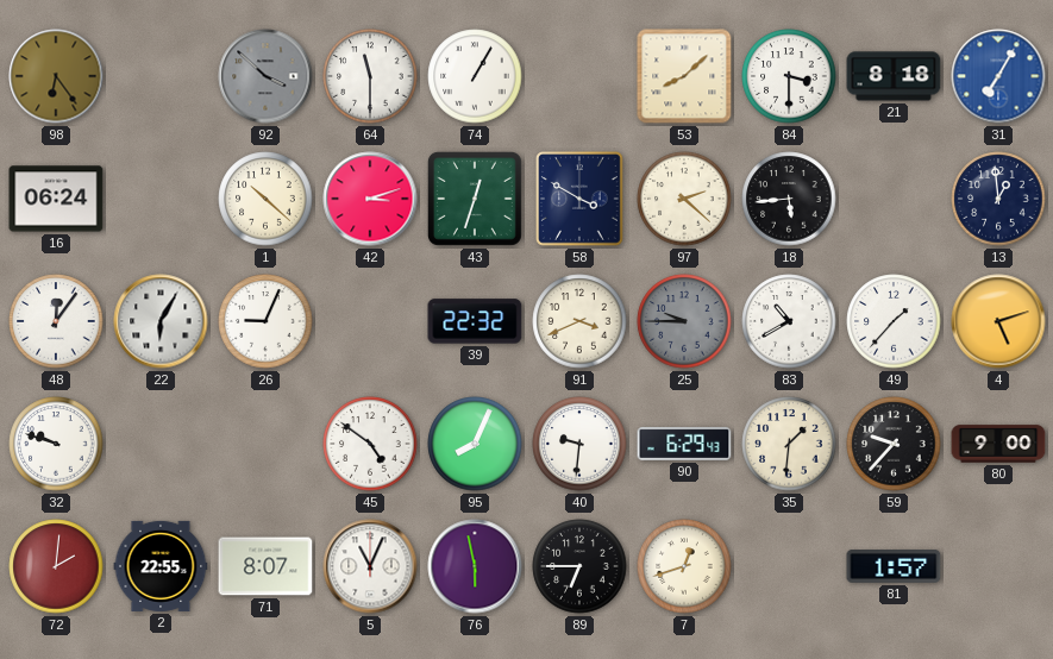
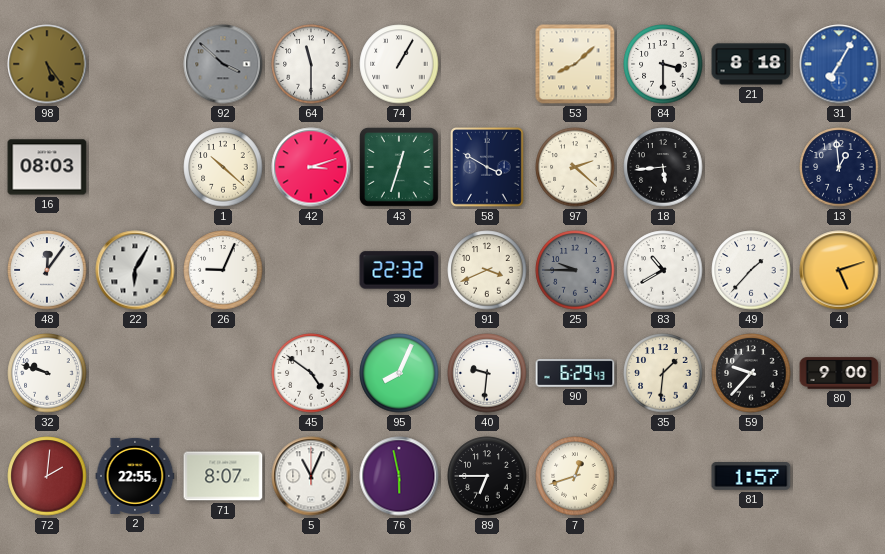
98: 6:24 -> 5:24
16: 06:24 -> 08:03
